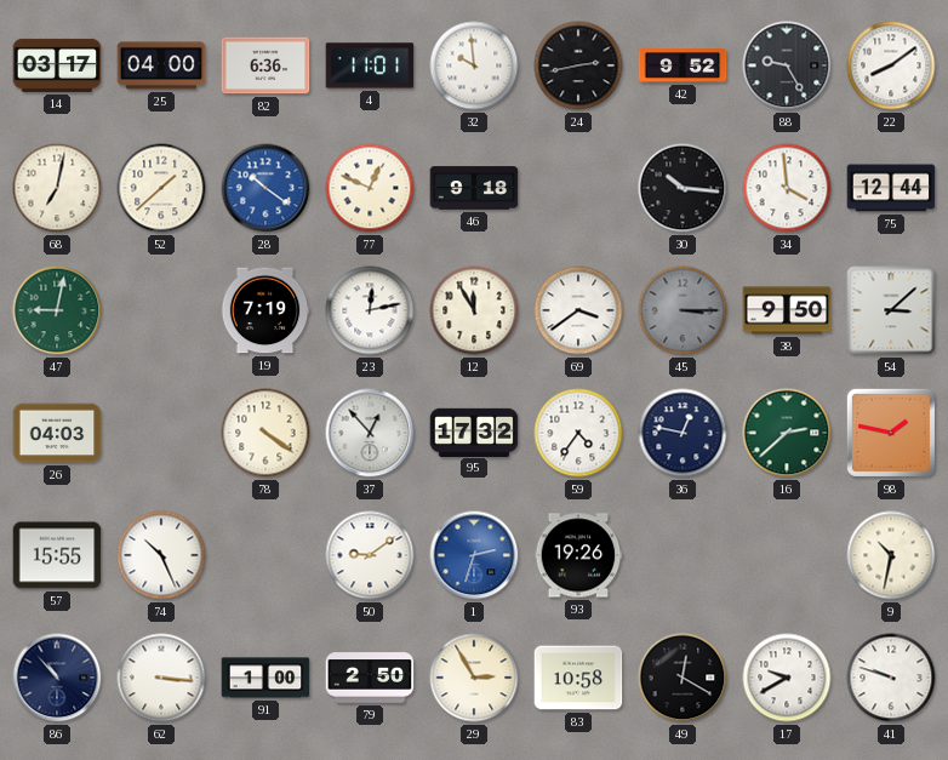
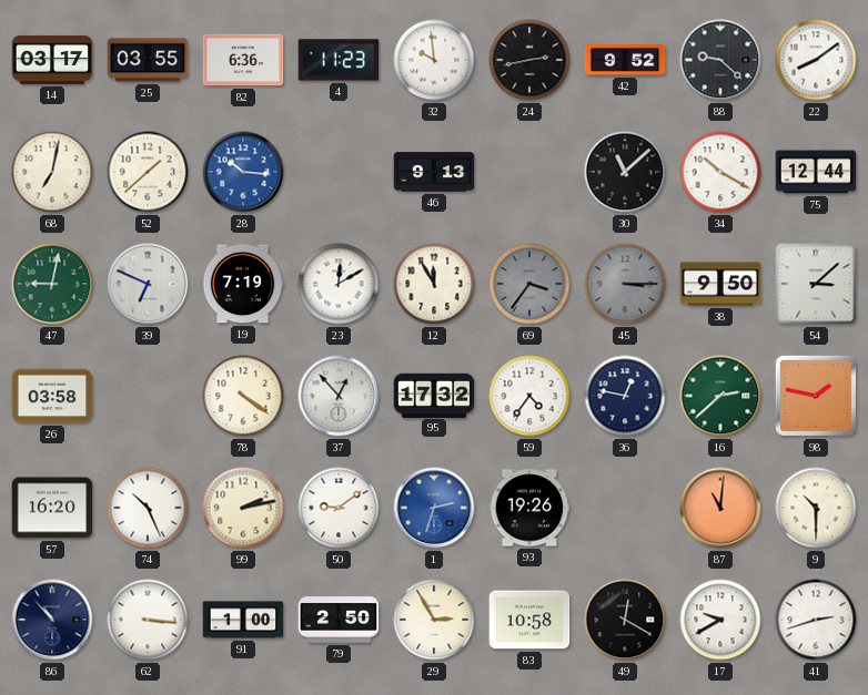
25: 04:00 -> 03:55
4: 11:01 -> 11:23
88: 9:25 -> 9:22
28: 10:21 -> 10:16
77: 12:49 -> none
46: 9:18 -> 9:13
30: 10:16 -> 11:08
34: 3:59 -> 10:20
39: none -> 6:49
23: 12:13 -> 12:10
69: 3:39 -> 3:36
69 dial: white -> grey
26: 04:03 -> 03:58
57: 15:55 -> 16:20
99: none -> 2:13
87: none -> 11:01
9: 10:32 -> 10:30
41: 9:48 -> 2:42
